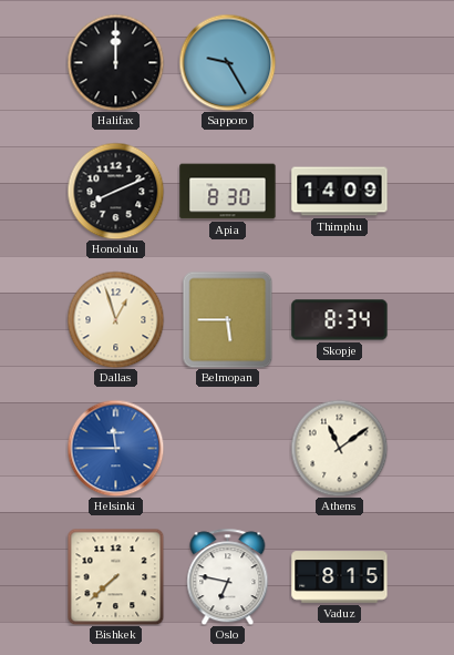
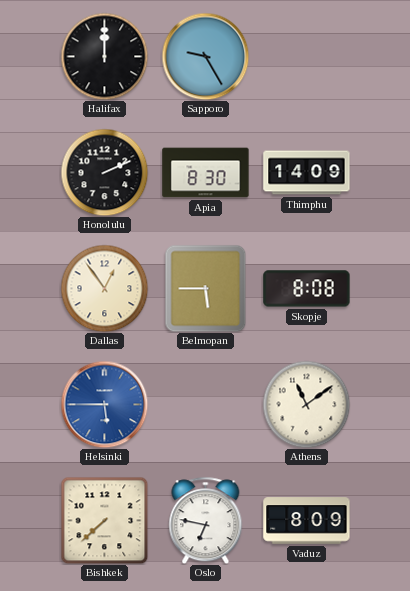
Honolulu: 8:11 -> 2:11
Dallas: 12:57 -> 12:54
Skopje: 8:34 -> 8:08
Helsinki: 11:45 -> 5:45
Vaduz: 8:15 -> 8:09
